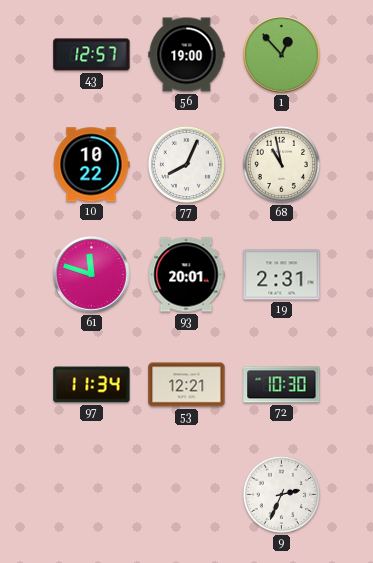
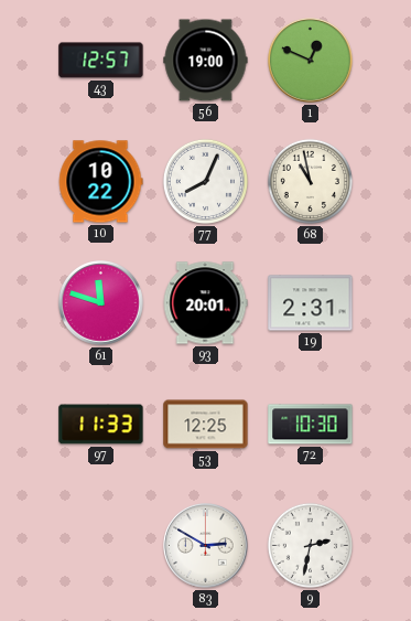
1: 12:53 -> 12:49
97: 11:34 -> 11:33
53: 12:21 -> 12:25
83: none -> 2:50
9: 2:34 -> 2:32
